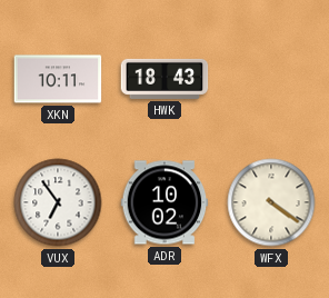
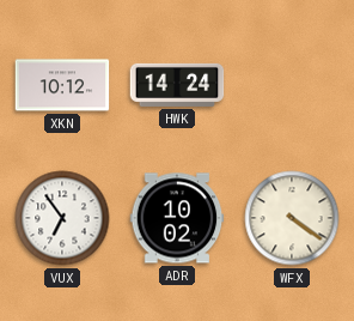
XKN: 10:11 -> 10:12
HWK: 18:43 -> 14:24
